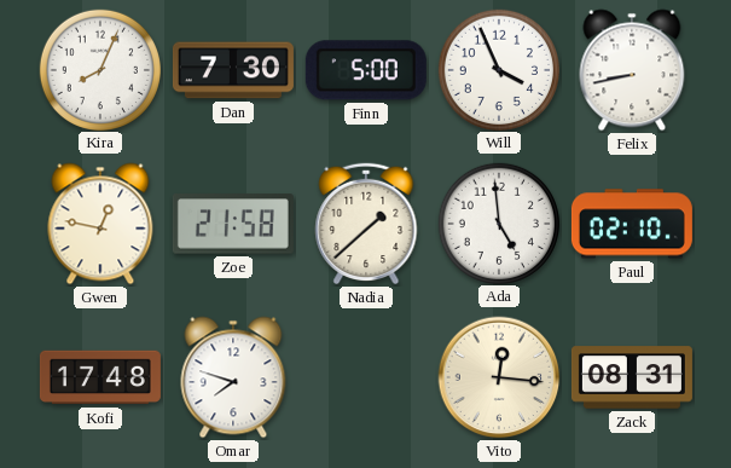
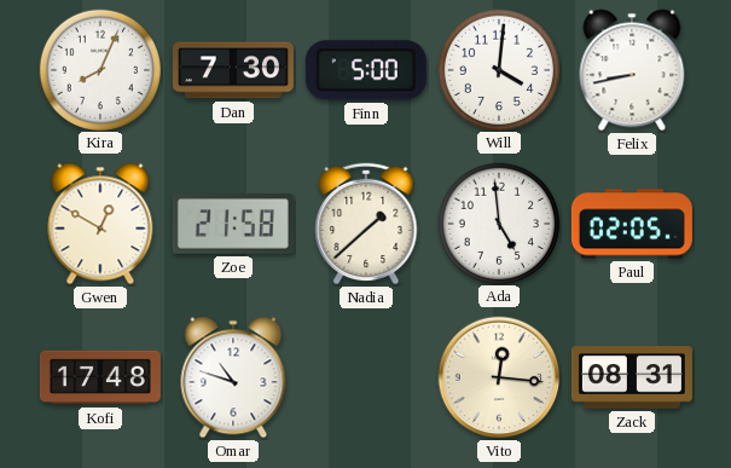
Will: 3:56 -> 4:01
Gwen: 12:47 -> 12:50
Paul: 02:10 -> 02:05
Omar: 7:48 -> 10:48
